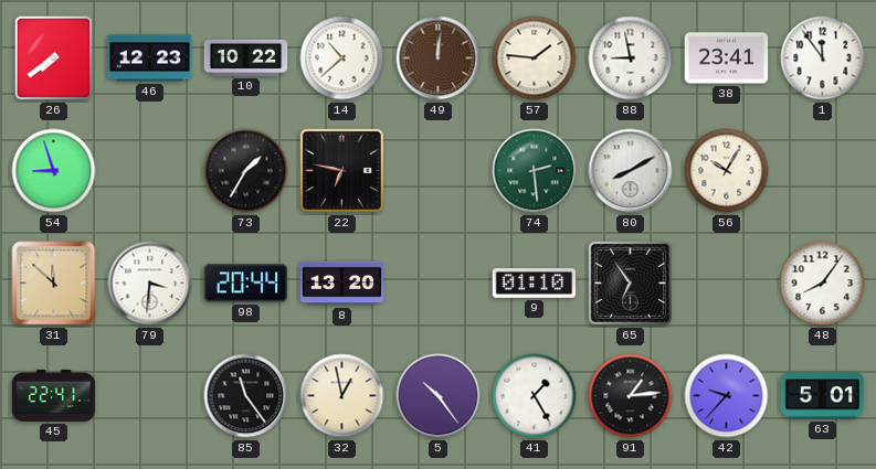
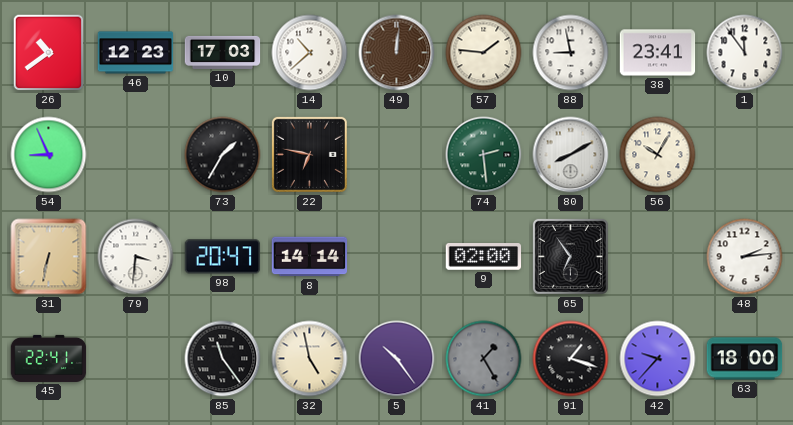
26: 7:39 -> 10:39
10: 10:22 -> 17:03
54: 8:57 -> 8:56
31: 11:52 -> 6:32
98: 20:44 -> 20:47
8: 13:20 -> 14:14
9: 01:10 -> 02:00
48: 8:06 -> 2:14
32: 12:58 -> 4:58
41 dial: white -> grey
91: 1:14 -> 1:18
63: 5:01 -> 18:00
